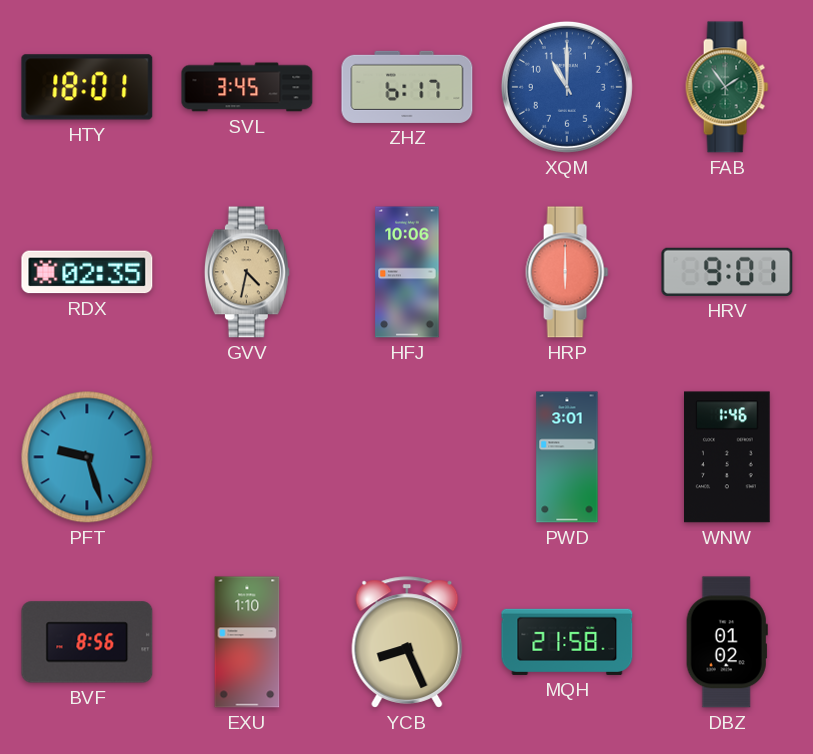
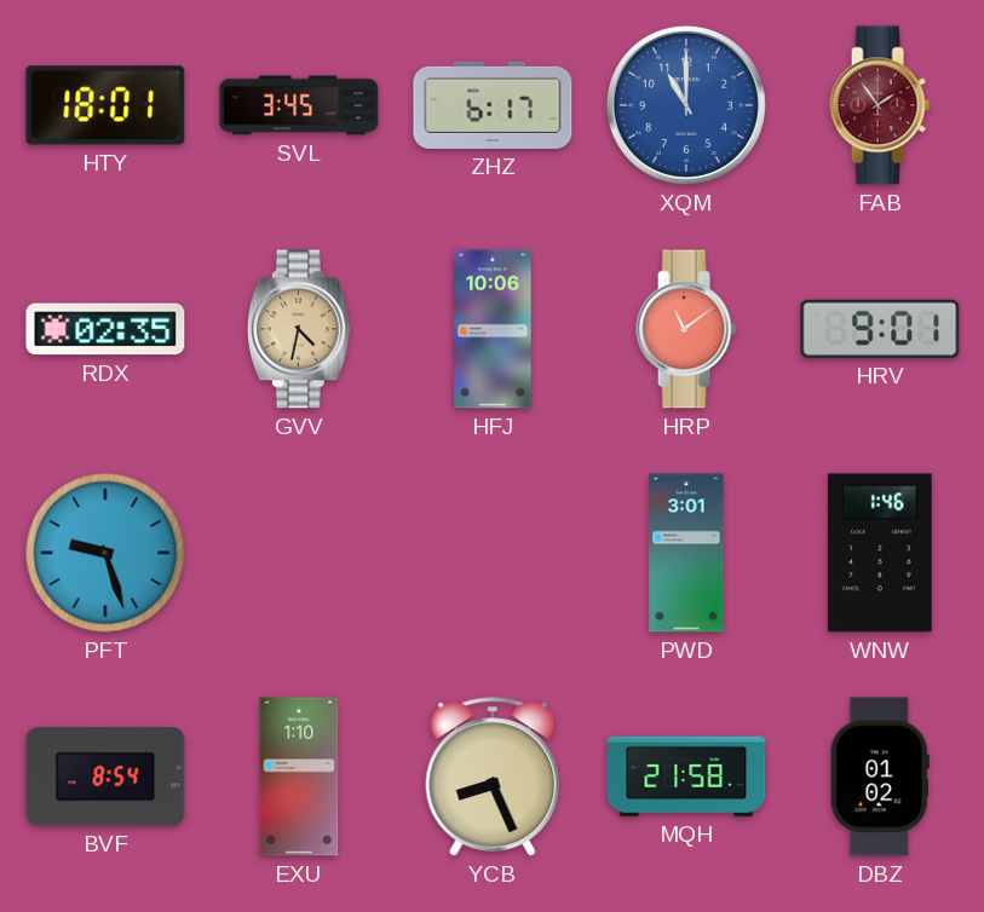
FAB dial: green -> burgundy
HRP: 6:00 -> 11:09
BVF: 8:56 -> 8:54
